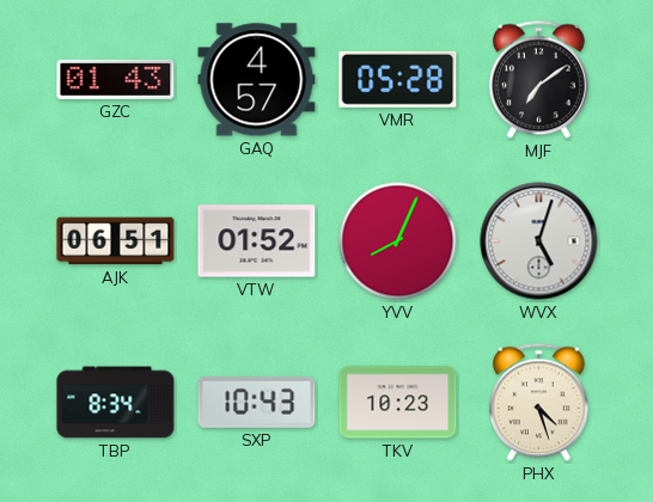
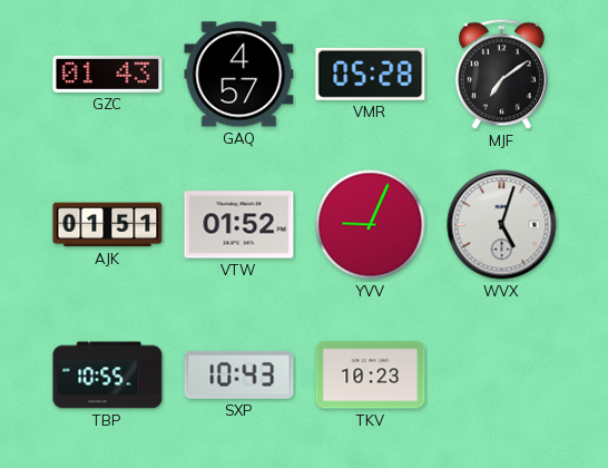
AJK: 06:51 -> 01:51
YVV: 8:04 -> 9:04
TBP: 8:34 -> 10:55
PHX: 4:27 -> none
